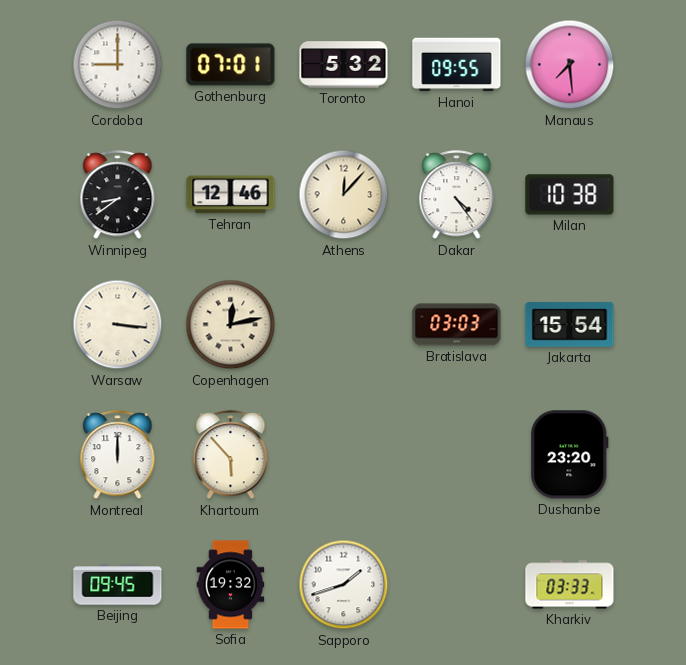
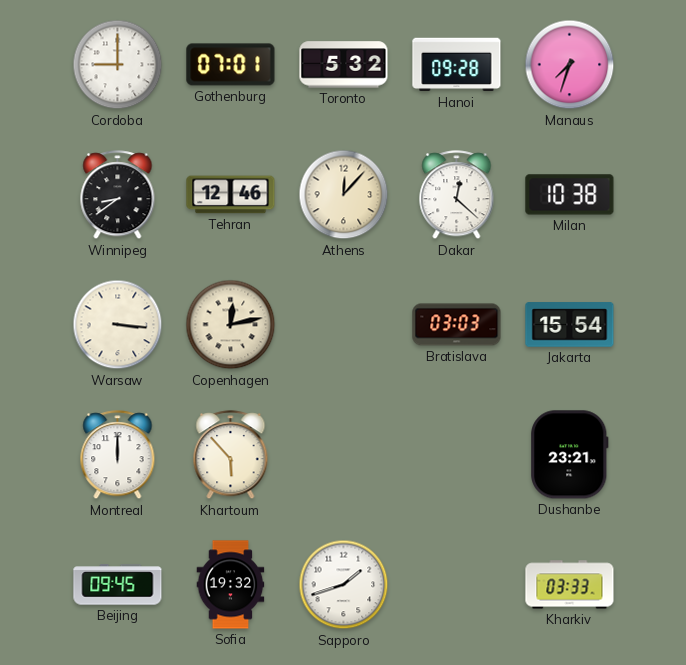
Hanoi: 09:55 -> 09:28
Manaus: 7:29 -> 7:33
Dakar: 4:24 -> 12:22
Dushanbe: 23:20 -> 23:21
